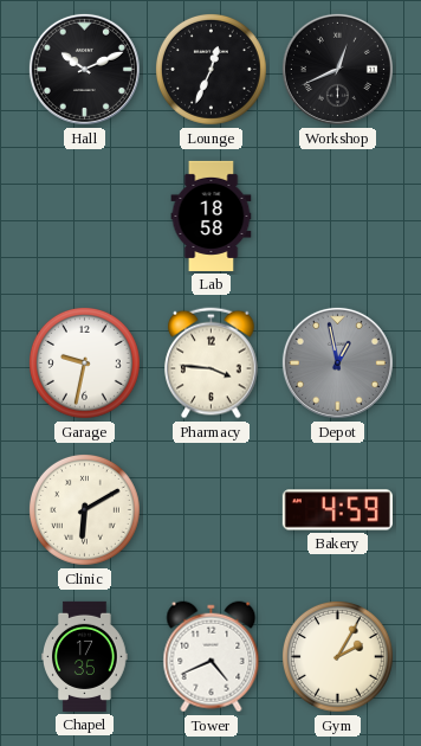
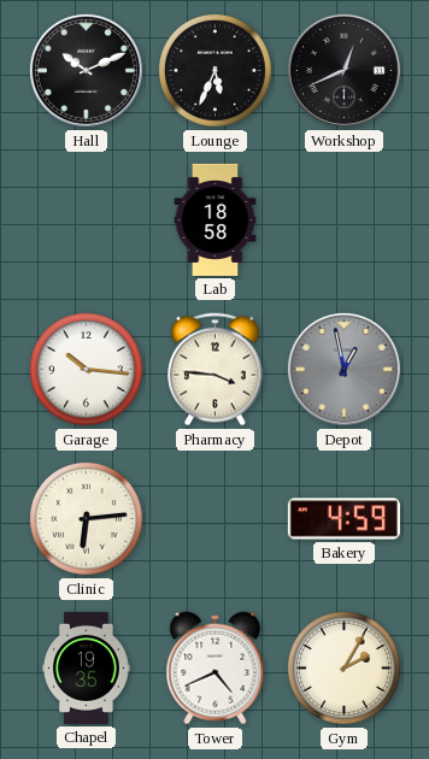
Lounge: 12:34 -> 5:34
Garage: 9:32 -> 10:16
Clinic: 6:10 -> 6:14
Chapel: 17:35 -> 19:35
